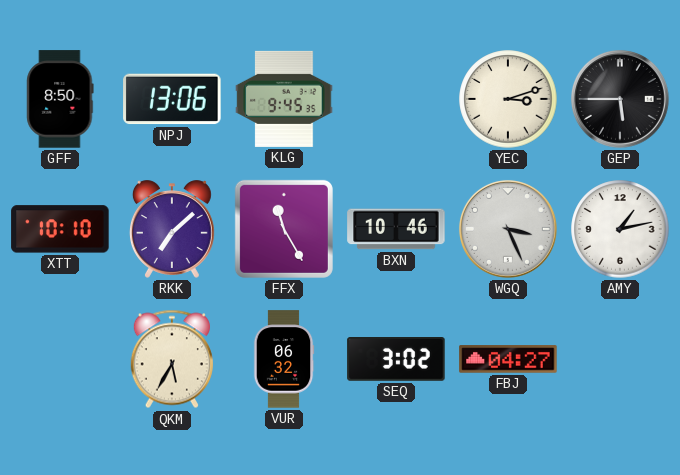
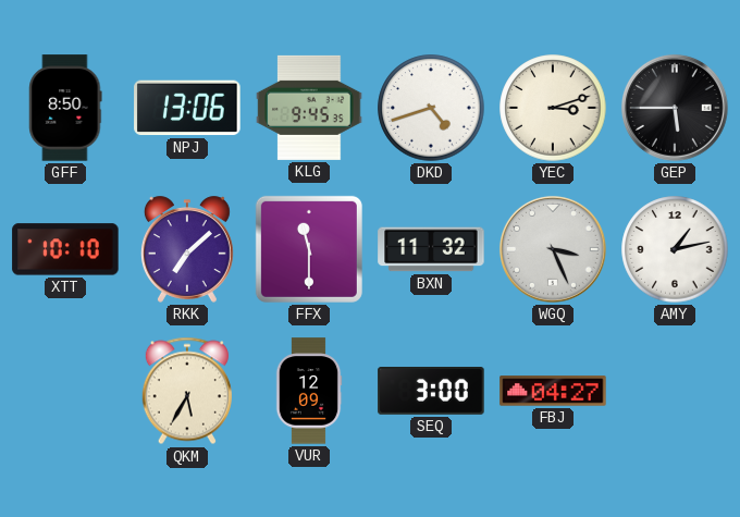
DKD: none -> 4:42
FFX: 11:25 -> 11:30
BXN: 10:46 -> 11:32
VUR: 06:32 -> 12:09
SEQ: 3:02 -> 3:00
